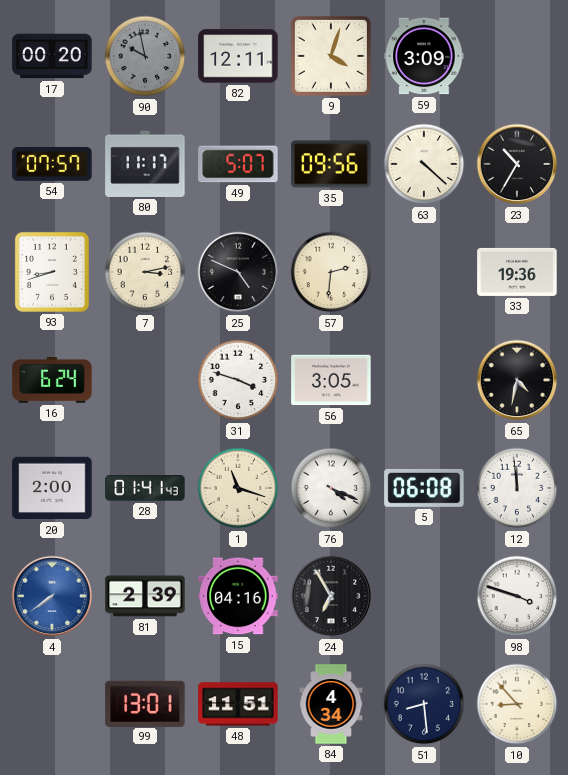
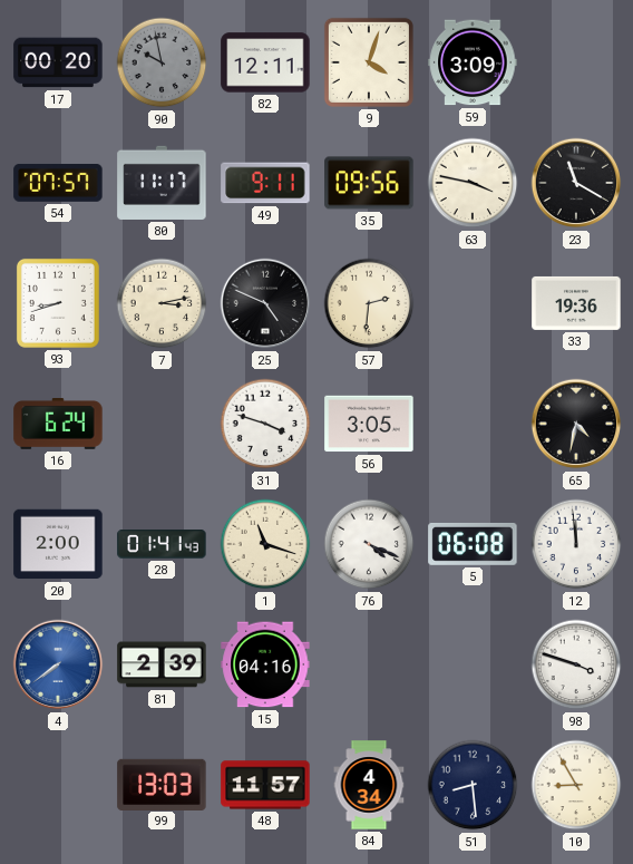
49: 5:07 -> 9:11
63: 4:22 -> 3:47
23: 10:35 -> 11:20
24: 6:55 -> none
99: 13:01 -> 13:03
48: 11:51 -> 11:57
10: 8:53 -> 8:55
